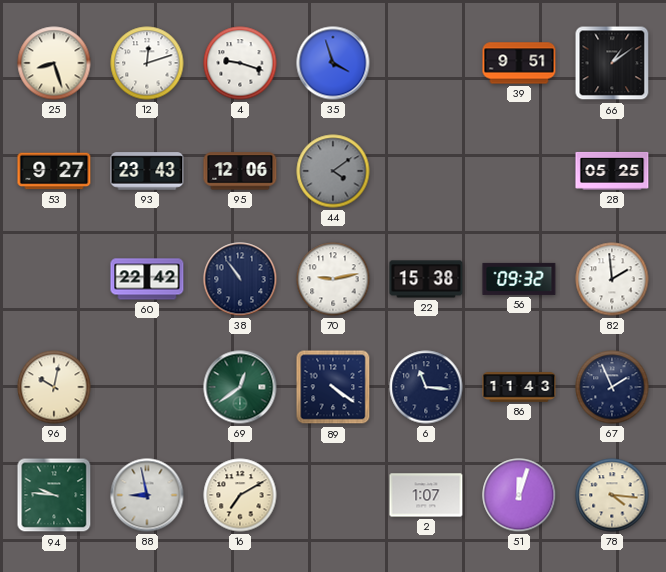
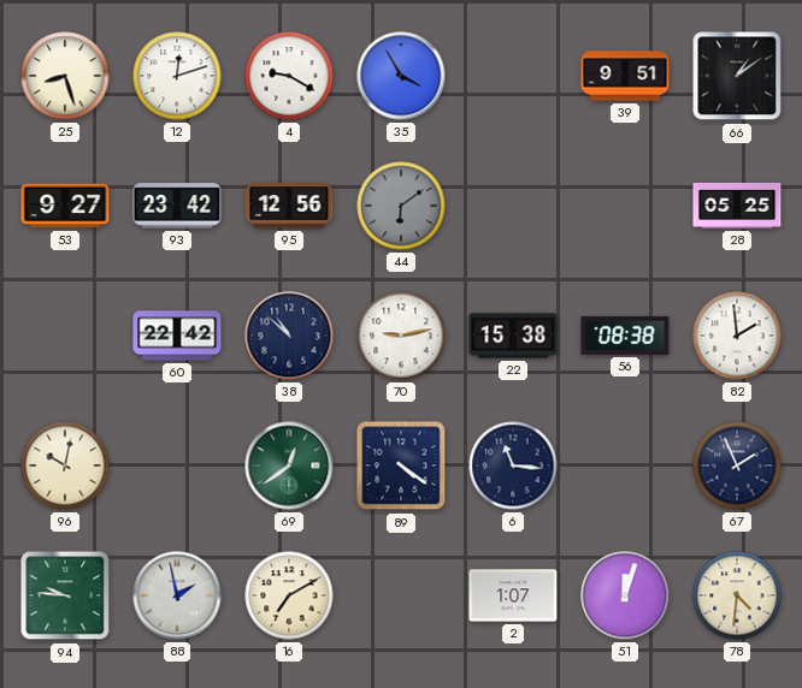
4: 9:18 -> 9:20
35: 3:57 -> 3:55
93: 23:43 -> 23:42
95: 12:06 -> 12:56
44: 4:09 -> 6:09
38: 10:54 -> 10:52
56: 09:32 -> 08:38
86: 11:43 -> none
88: 8:58 -> 1:58
78: 4:16 -> 4:31
